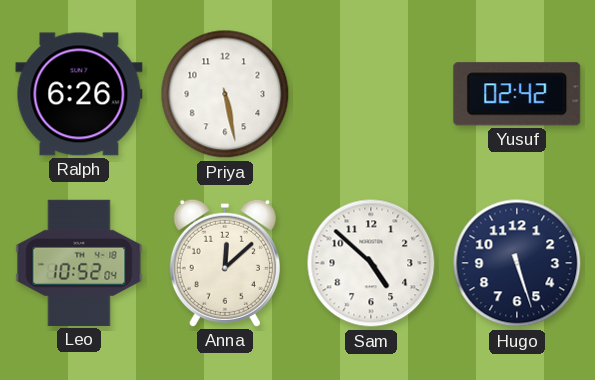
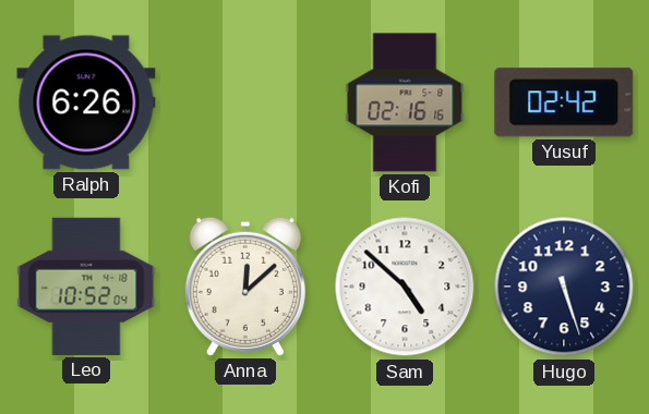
Priya: 5:28 -> none
Kofi: none -> 02:16
